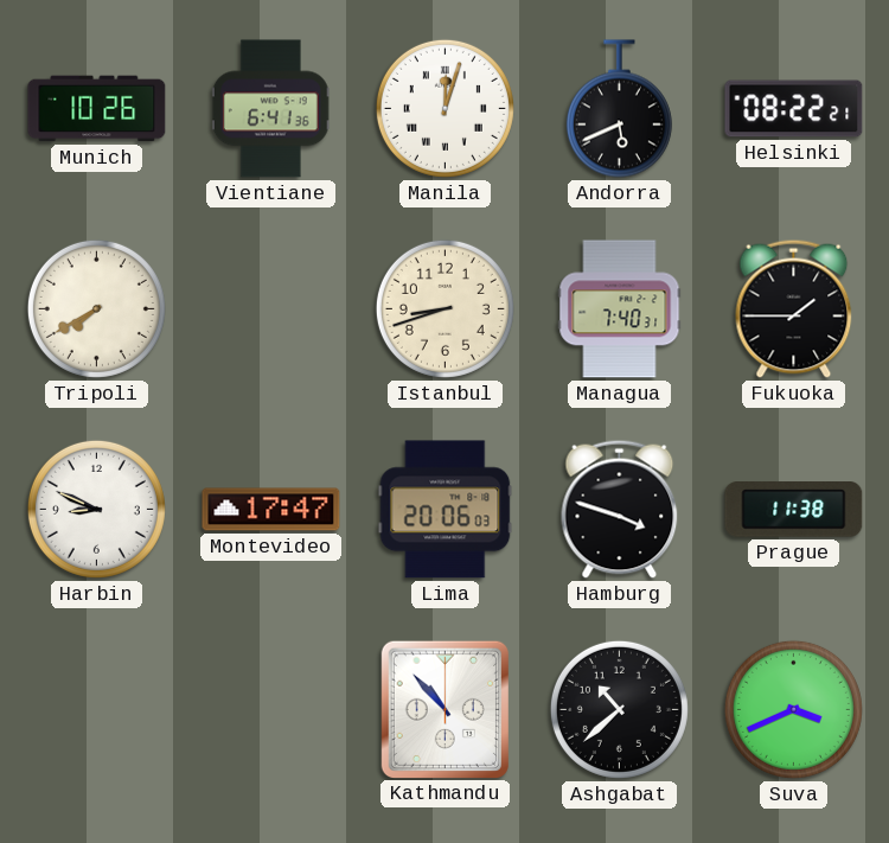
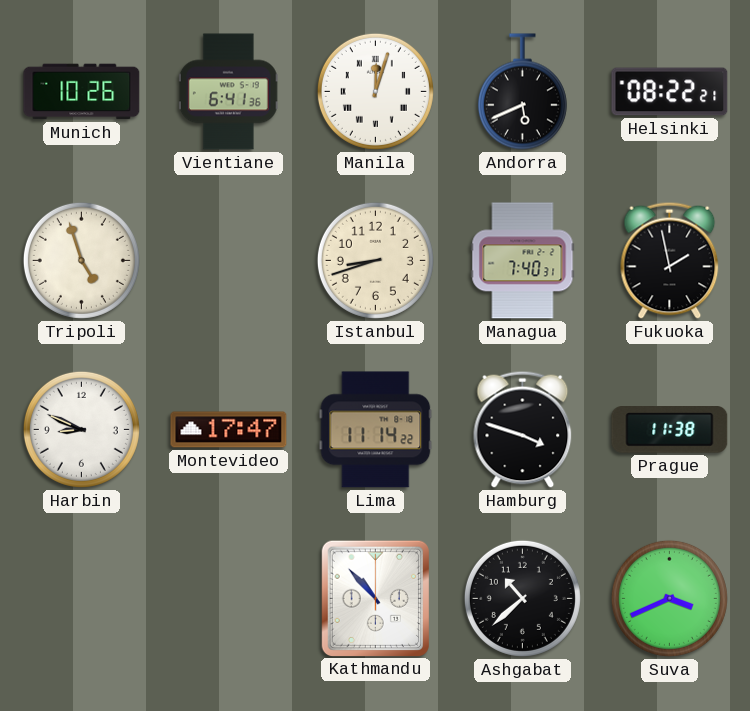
Tripoli: 7:40 -> 4:57
Fukuoka: 1:45 -> 1:58
Lima: 20:06 -> 11:14
